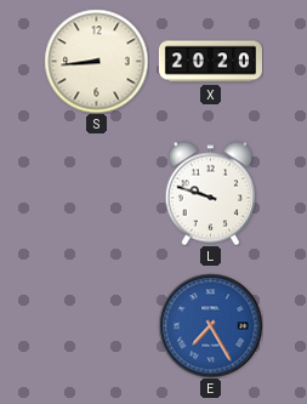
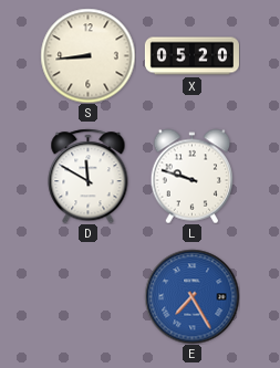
X: 20:20 -> 05:20
D: none -> 11:50
